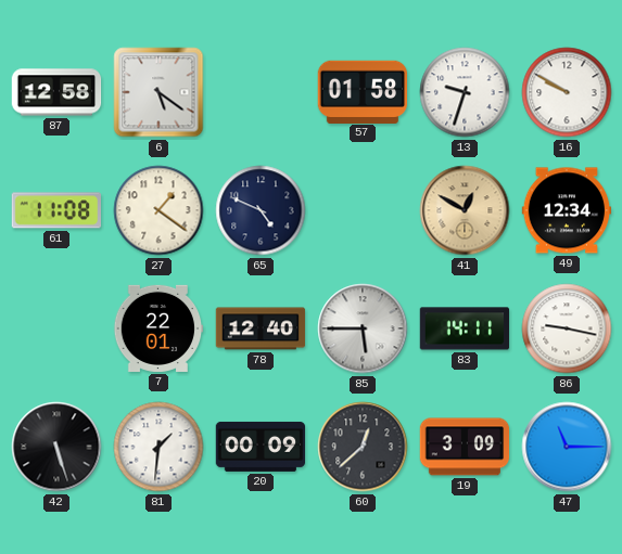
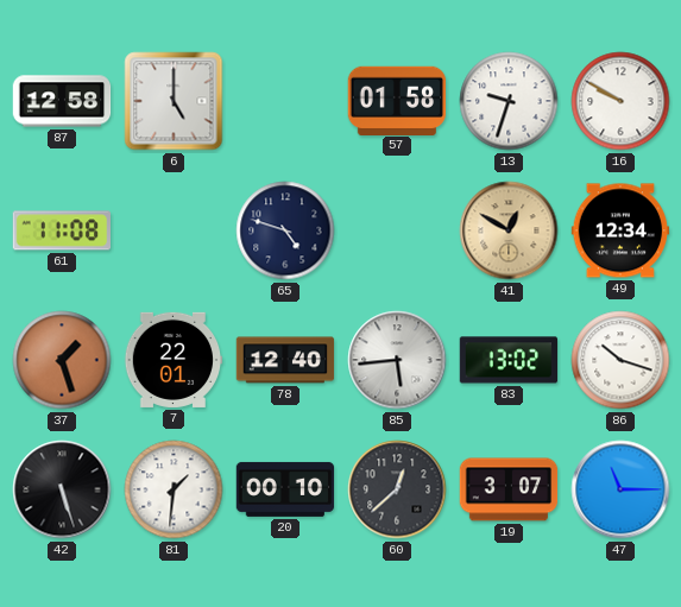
6: 5:21 -> 5:00
27: 1:21 -> none
65: 4:49 -> 4:48
37: none -> 1:27
85: 5:45 -> 5:44
83: 14:11 -> 13:02
86: 9:17 -> 10:18
20: 00:09 -> 00:10
19: 3:09 -> 3:07
